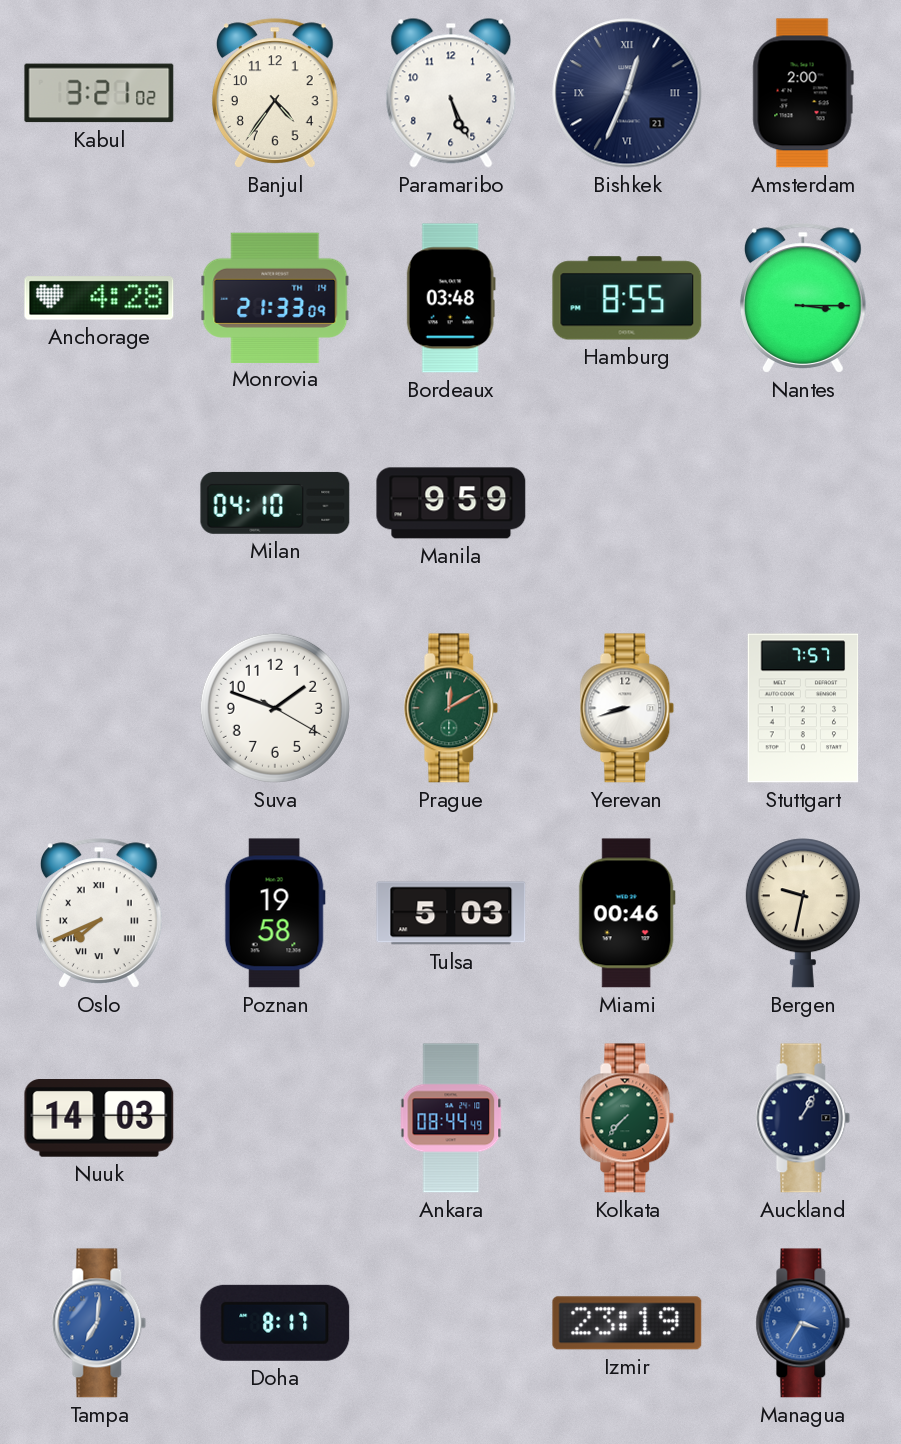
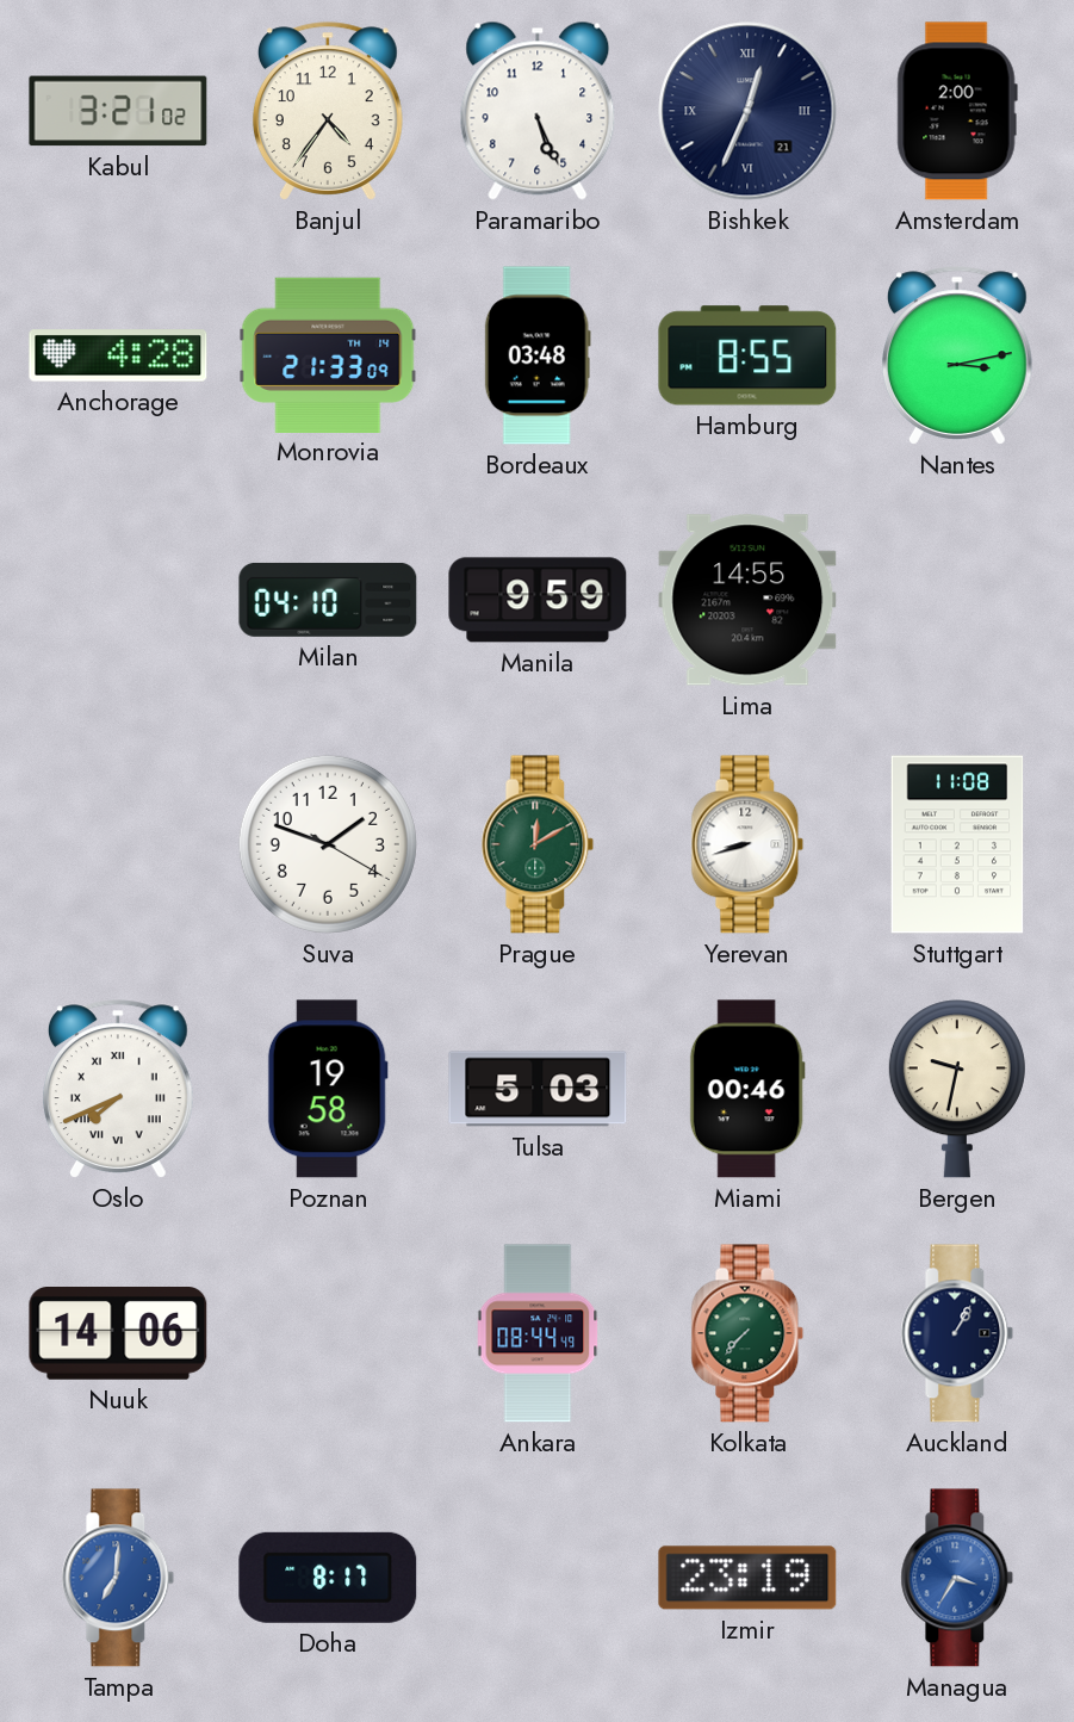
Nantes: 3:15 -> 3:13
Lima: none -> 14:55
Stuttgart: 7:57 -> 11:08
Nuuk: 14:03 -> 14:06
